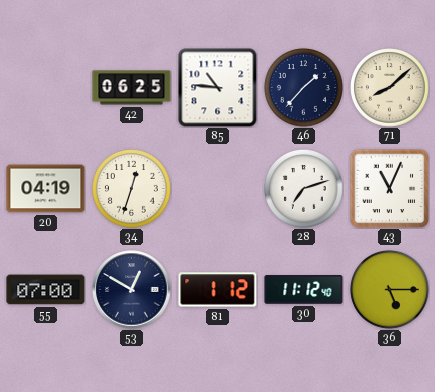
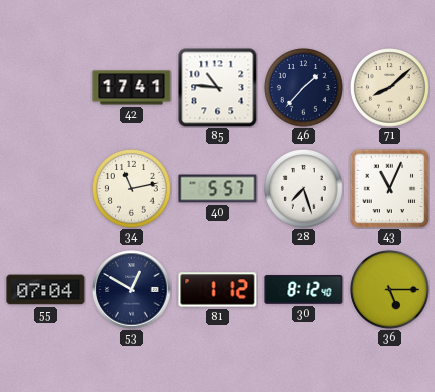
42: 06:25 -> 17:41
20: 04:19 -> none
34: 12:33 -> 11:13
40: none -> 5:57
28: 7:12 -> 7:27
55: 07:00 -> 07:04
30: 11:12 -> 8:12
